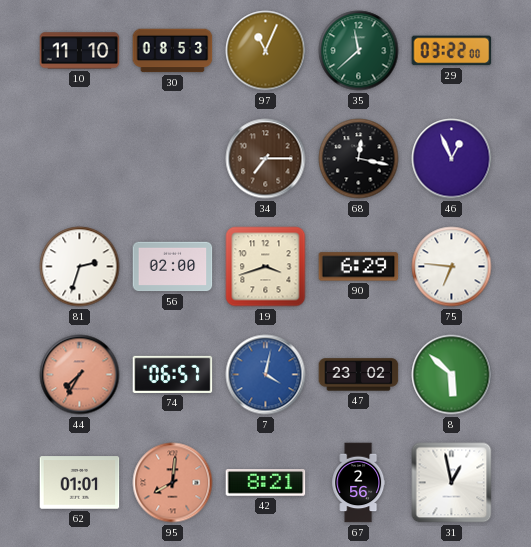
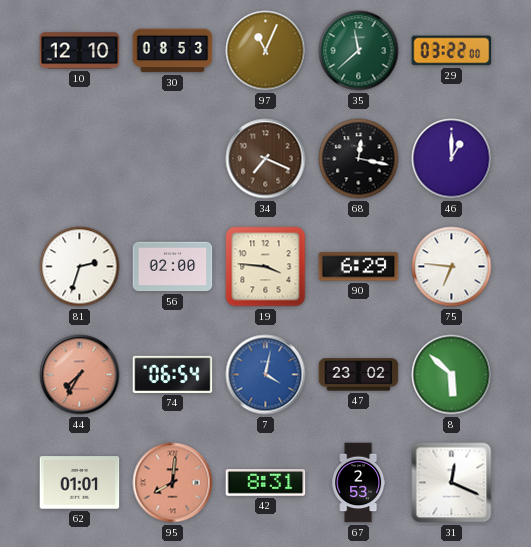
10: 11:10 -> 12:10
34: 7:15 -> 7:19
46: 12:56 -> 1:00
19: 3:42 -> 3:46
74: 06:57 -> 06:54
42: 8:21 -> 8:31
67: 2:56 -> 2:53
31: 12:58 -> 12:19
